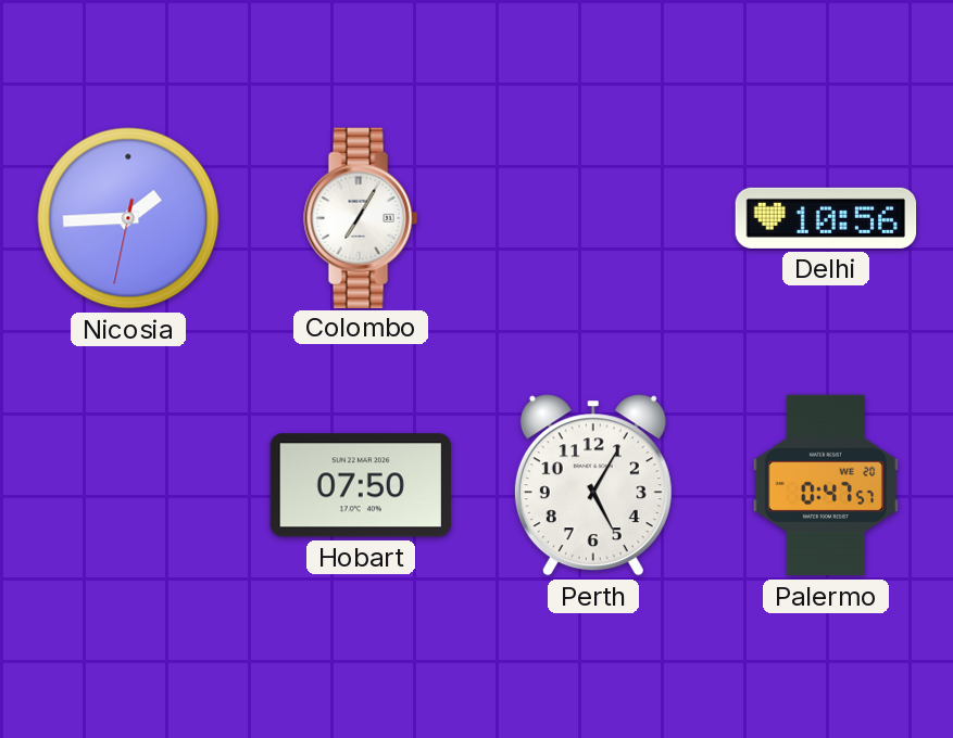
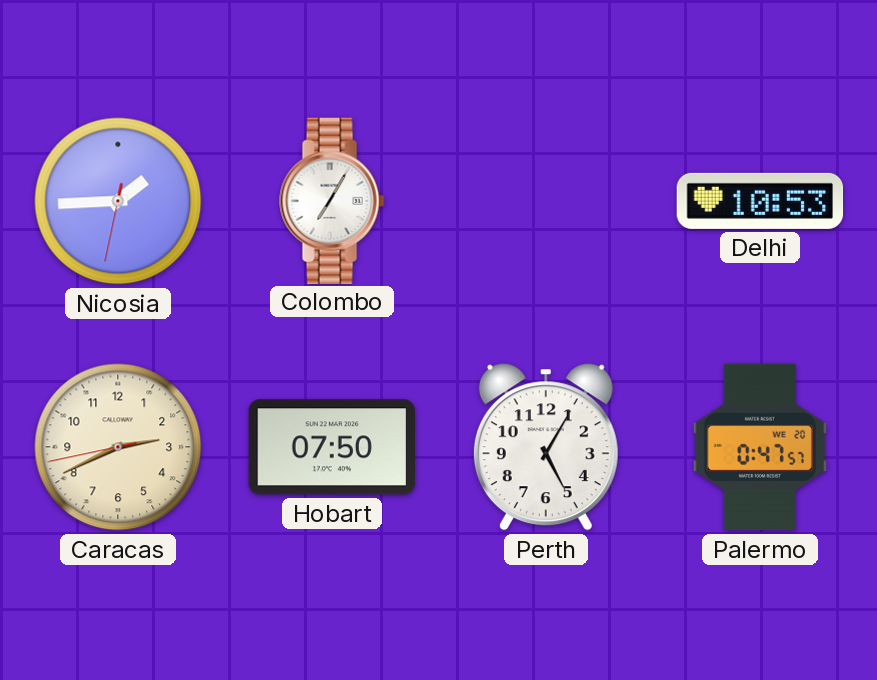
Delhi: 10:56 -> 10:53
Caracas: none -> 2:40
